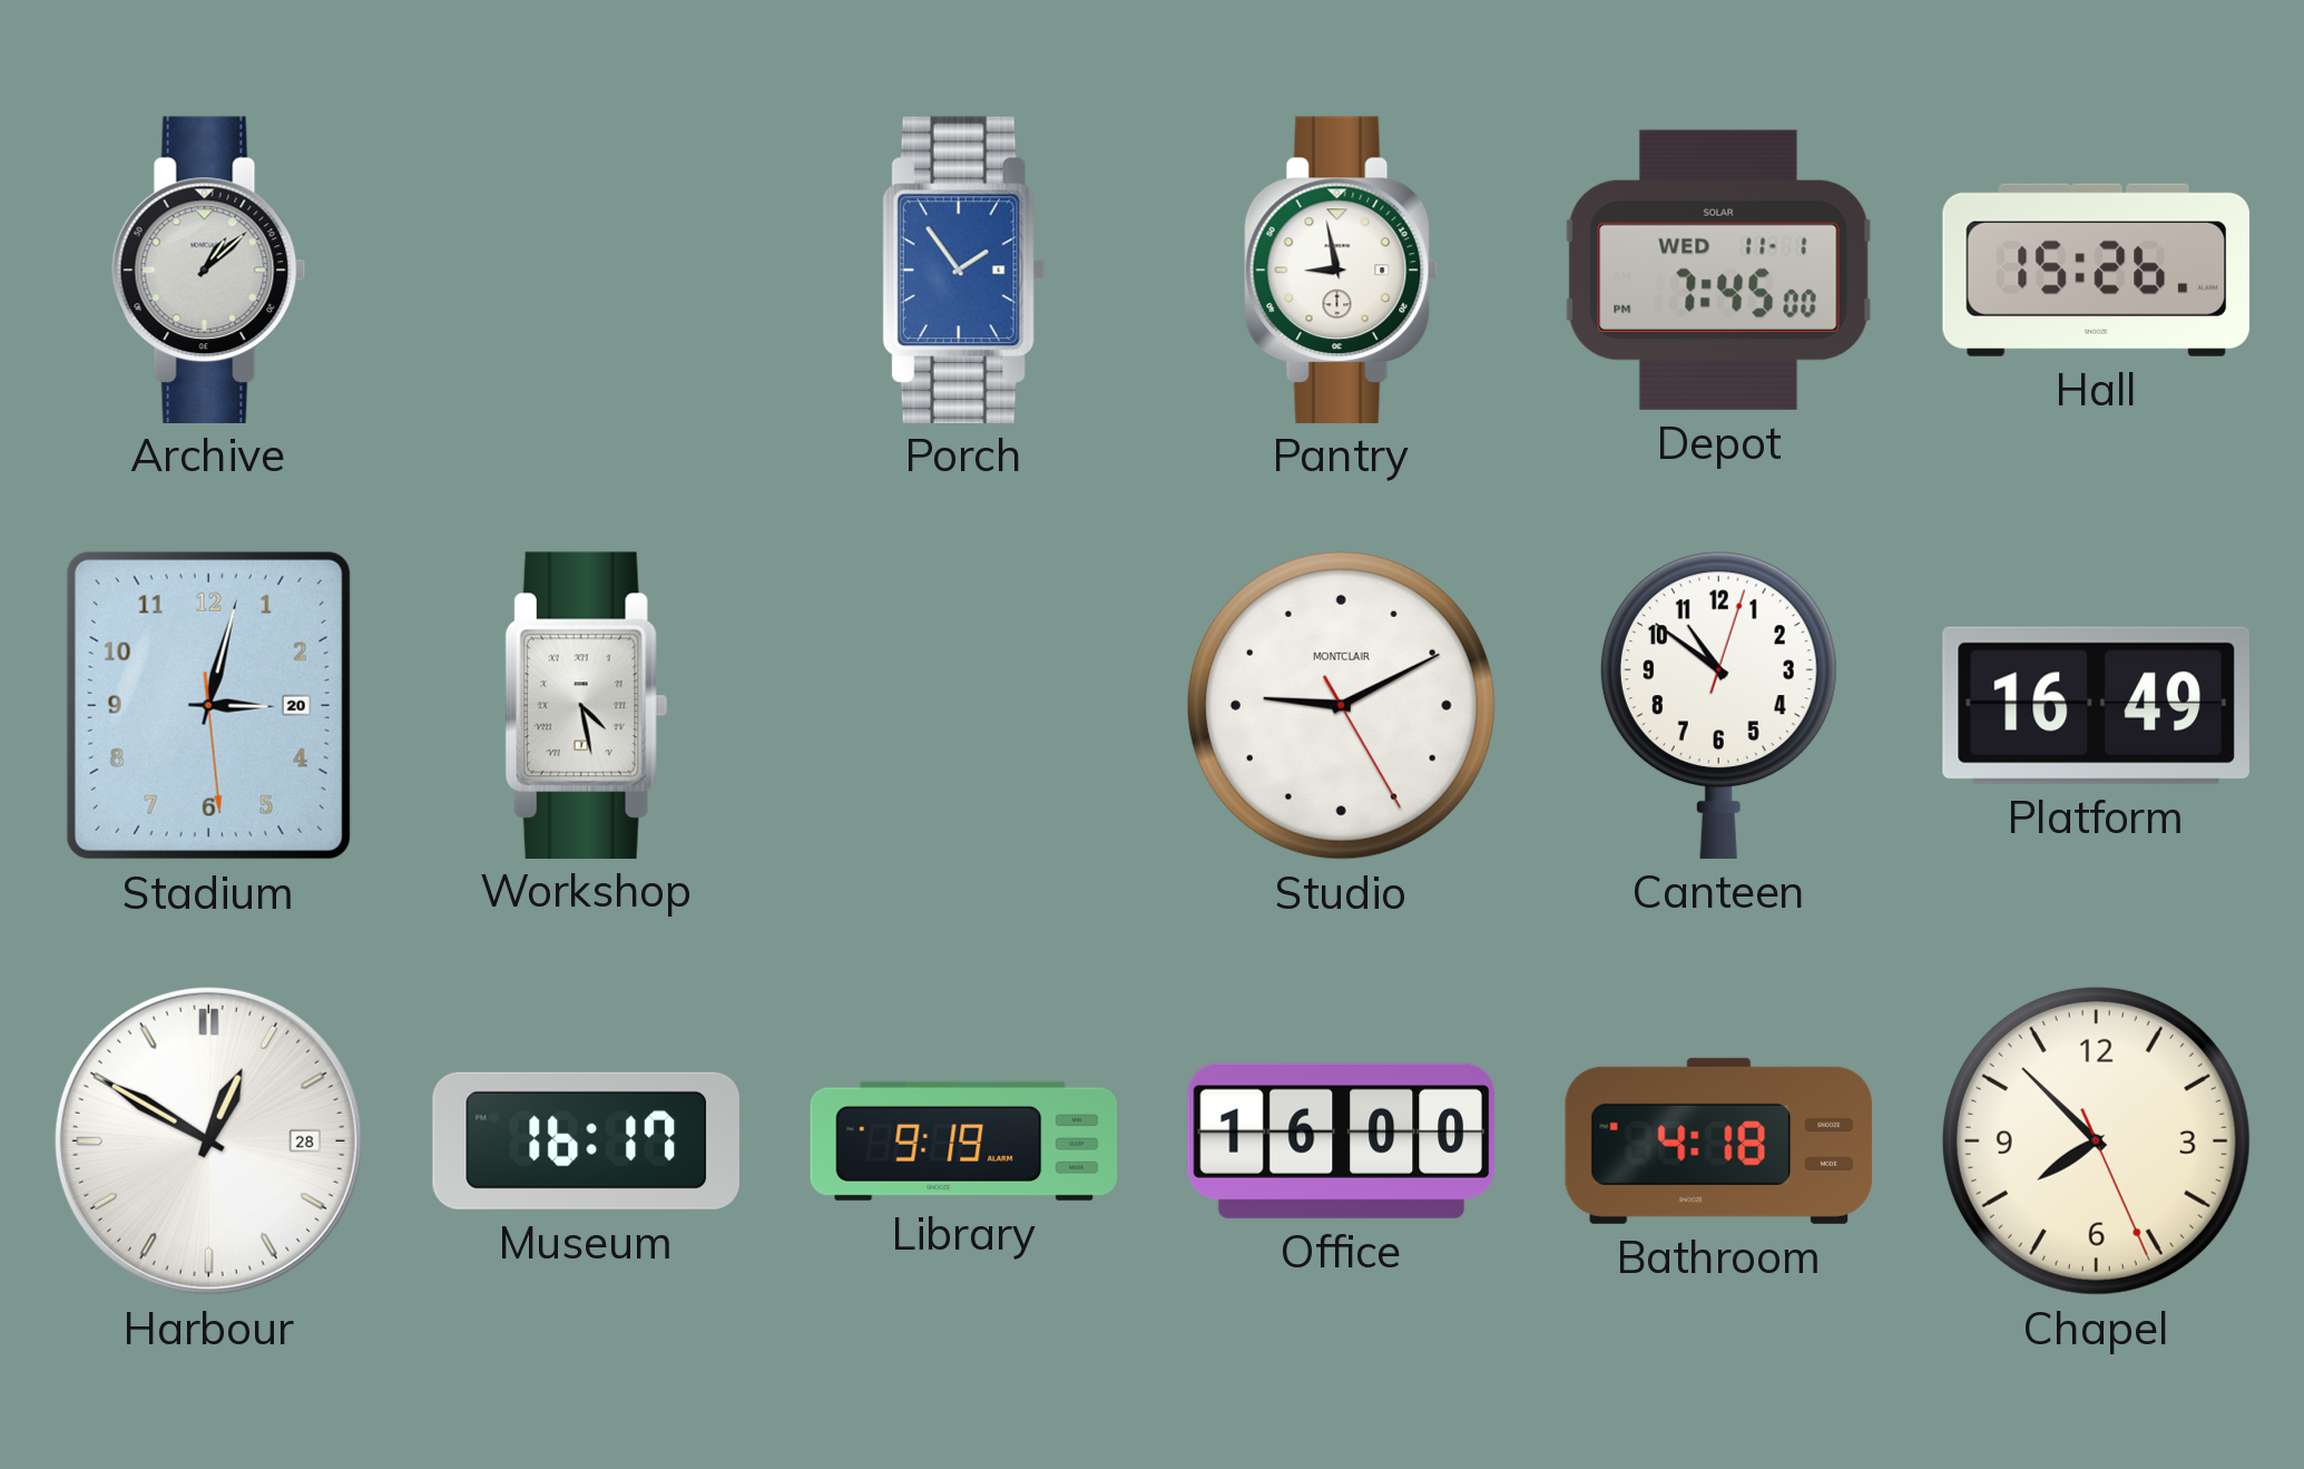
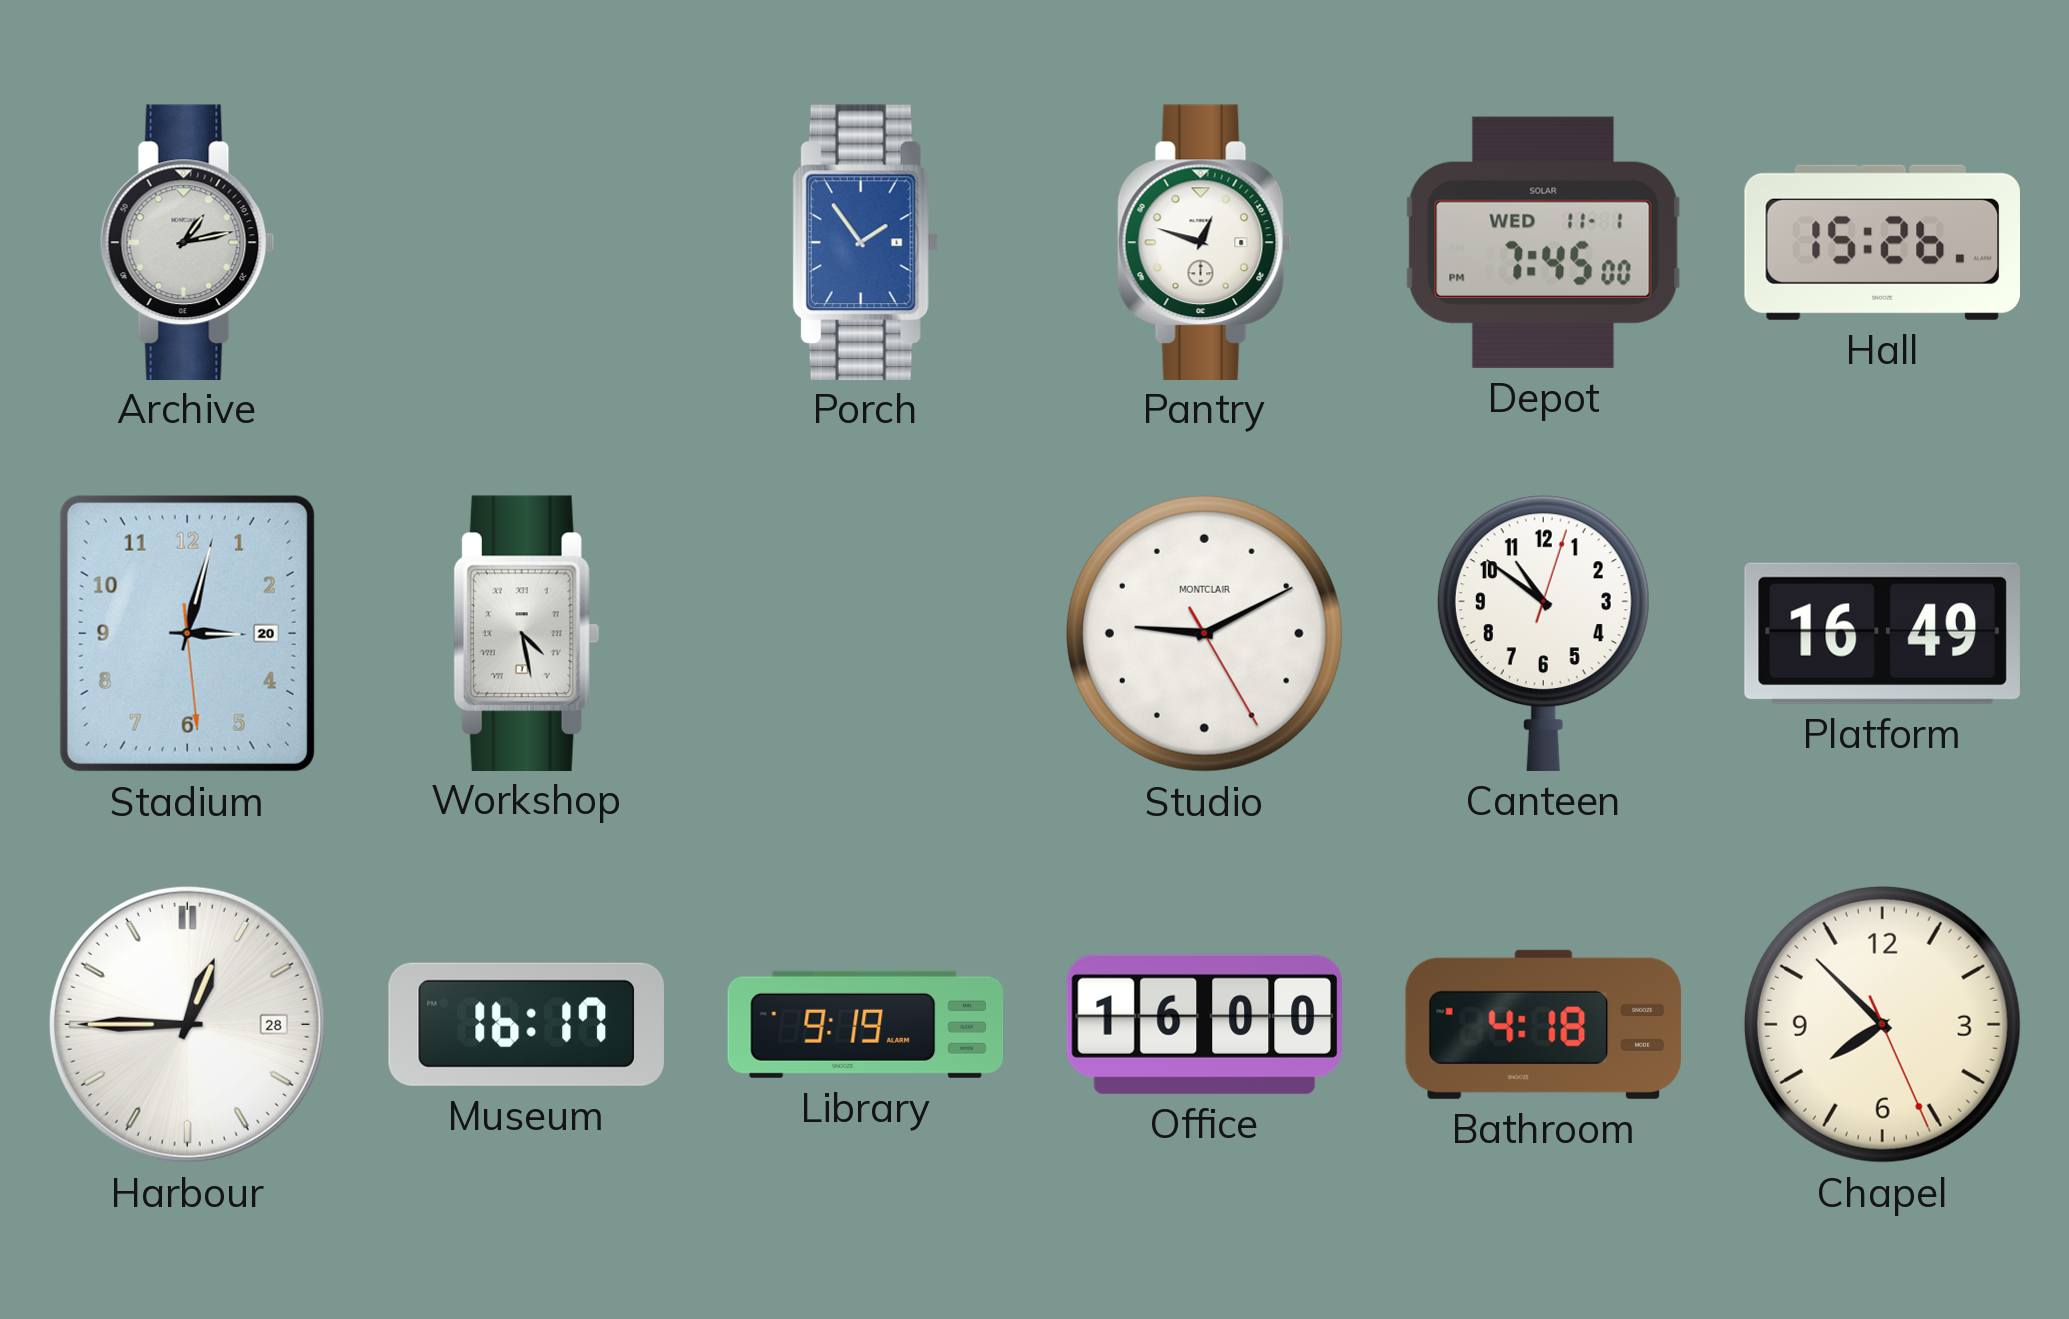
Archive: 1:08 -> 1:13
Pantry: 8:58 -> 12:48
Harbour: 12:50 -> 12:45
